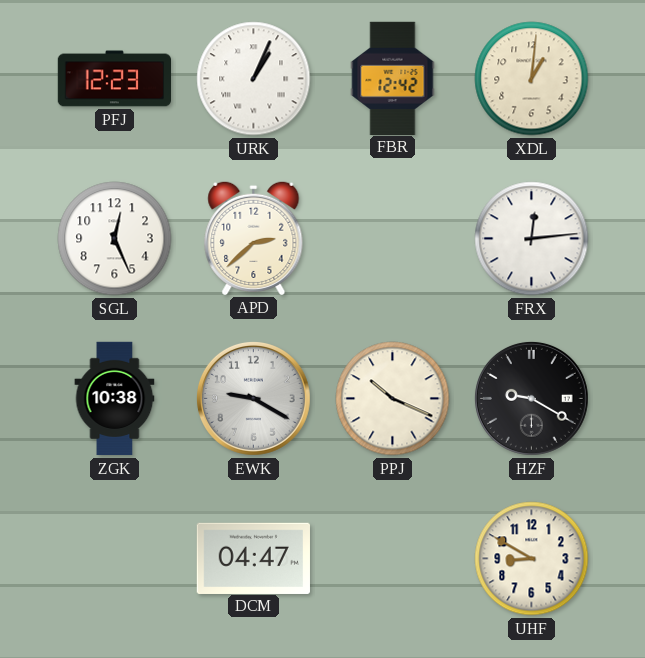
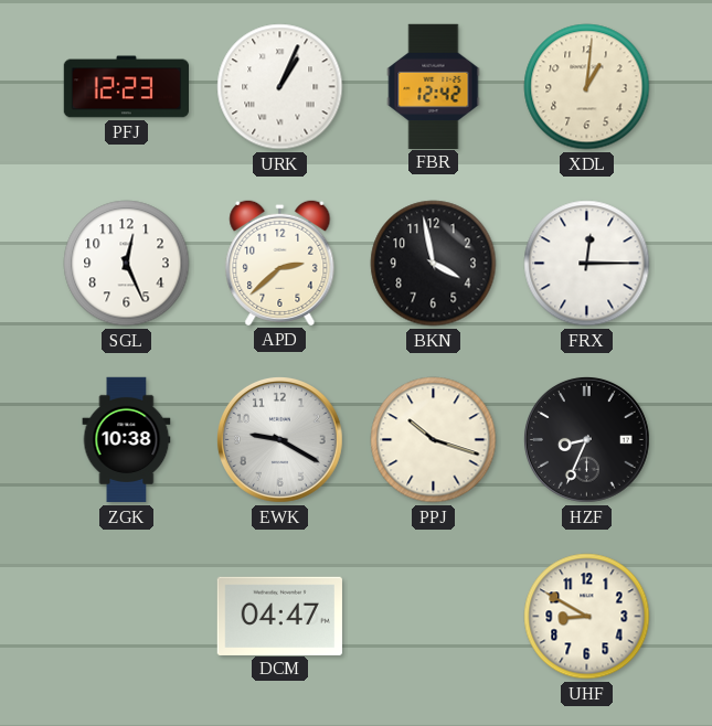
BKN: none -> 3:58
FRX: 12:14 -> 12:15
PPJ: 10:19 -> 10:18
HZF: 9:20 -> 8:34
